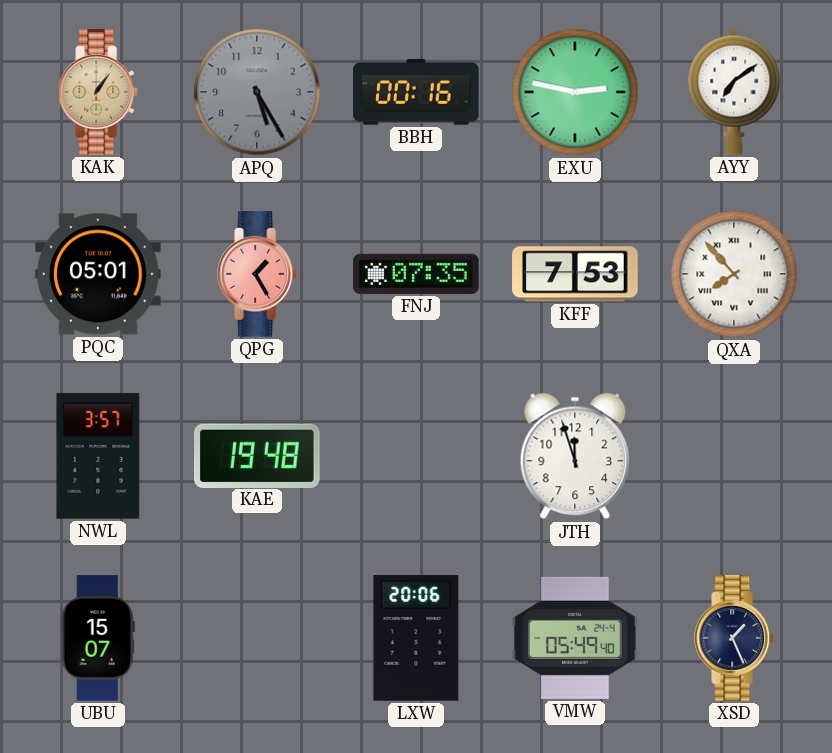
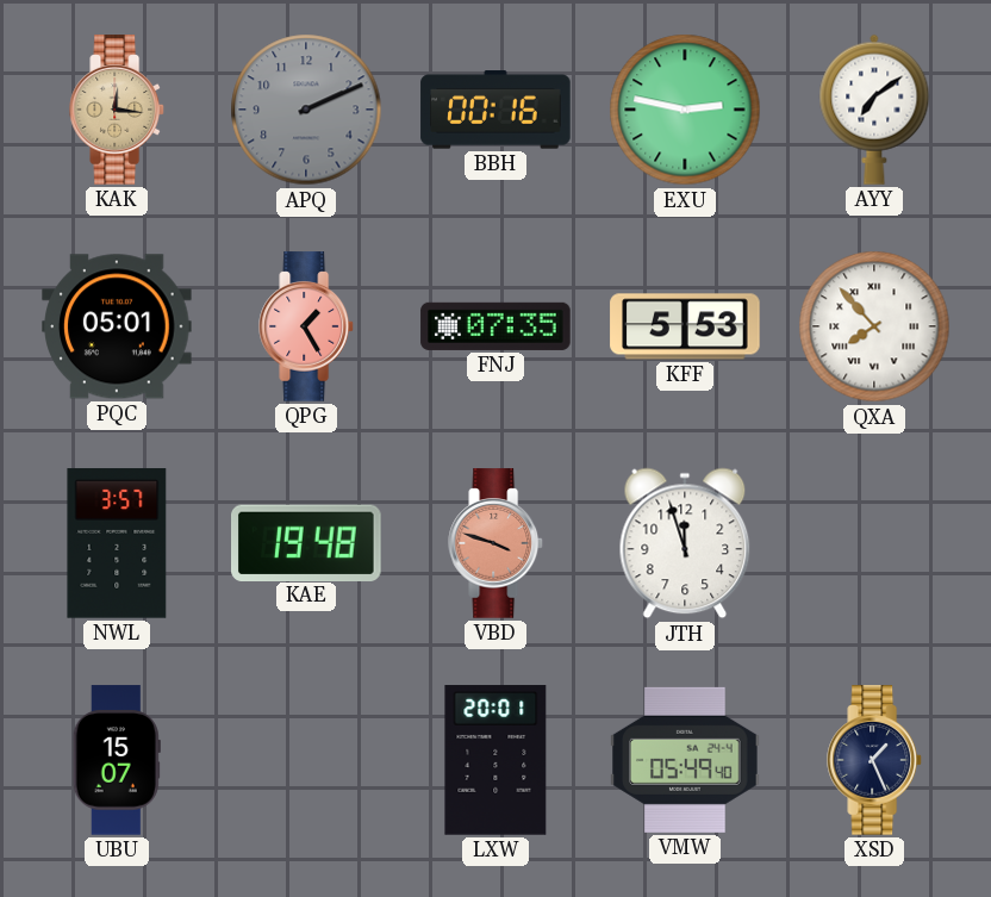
KAK: 1:06 -> 12:16
APQ: 5:25 -> 2:11
KFF: 7:53 -> 5:53
VBD: none -> 3:48
LXW: 20:06 -> 20:01
